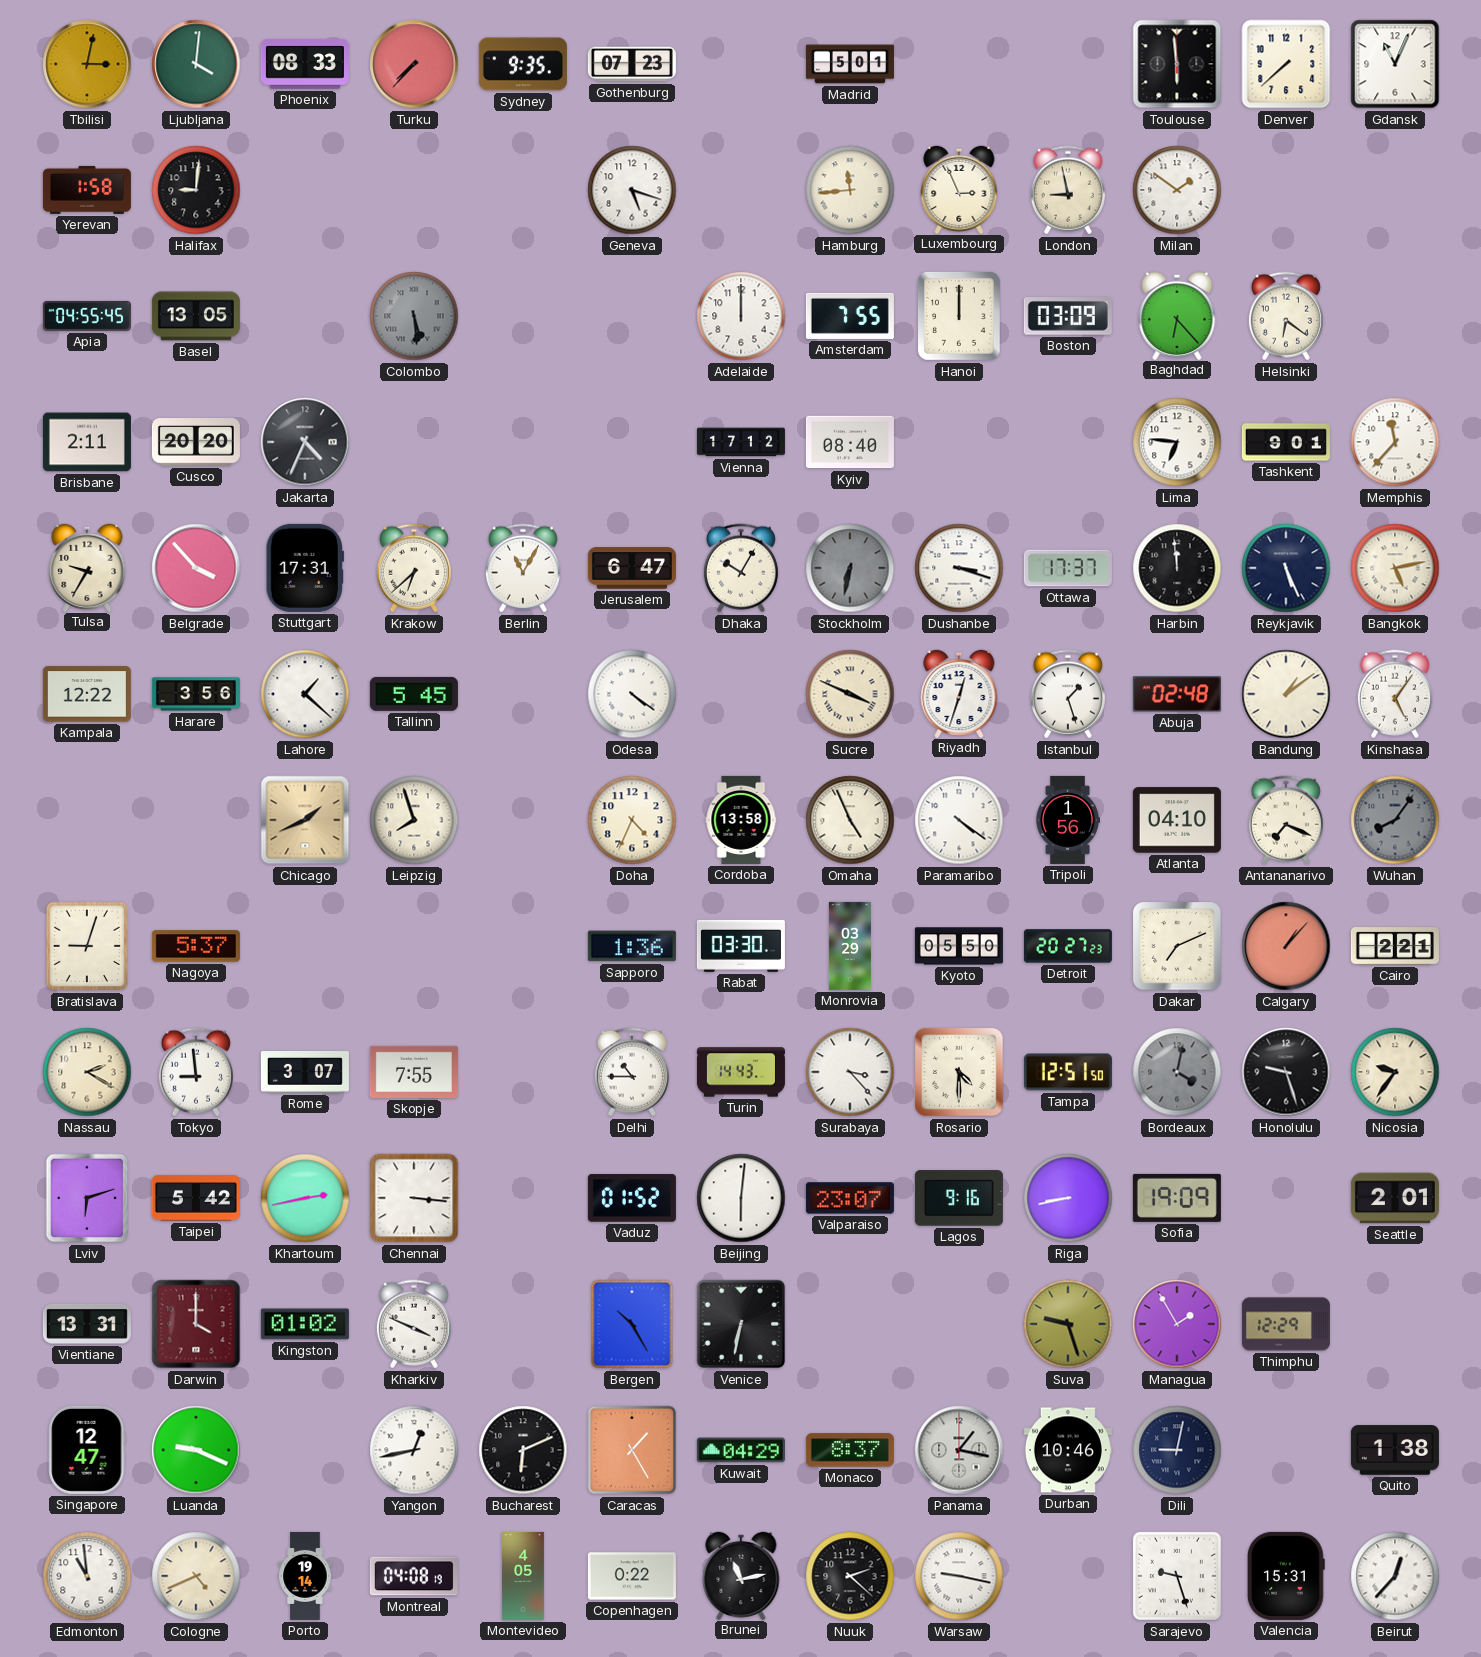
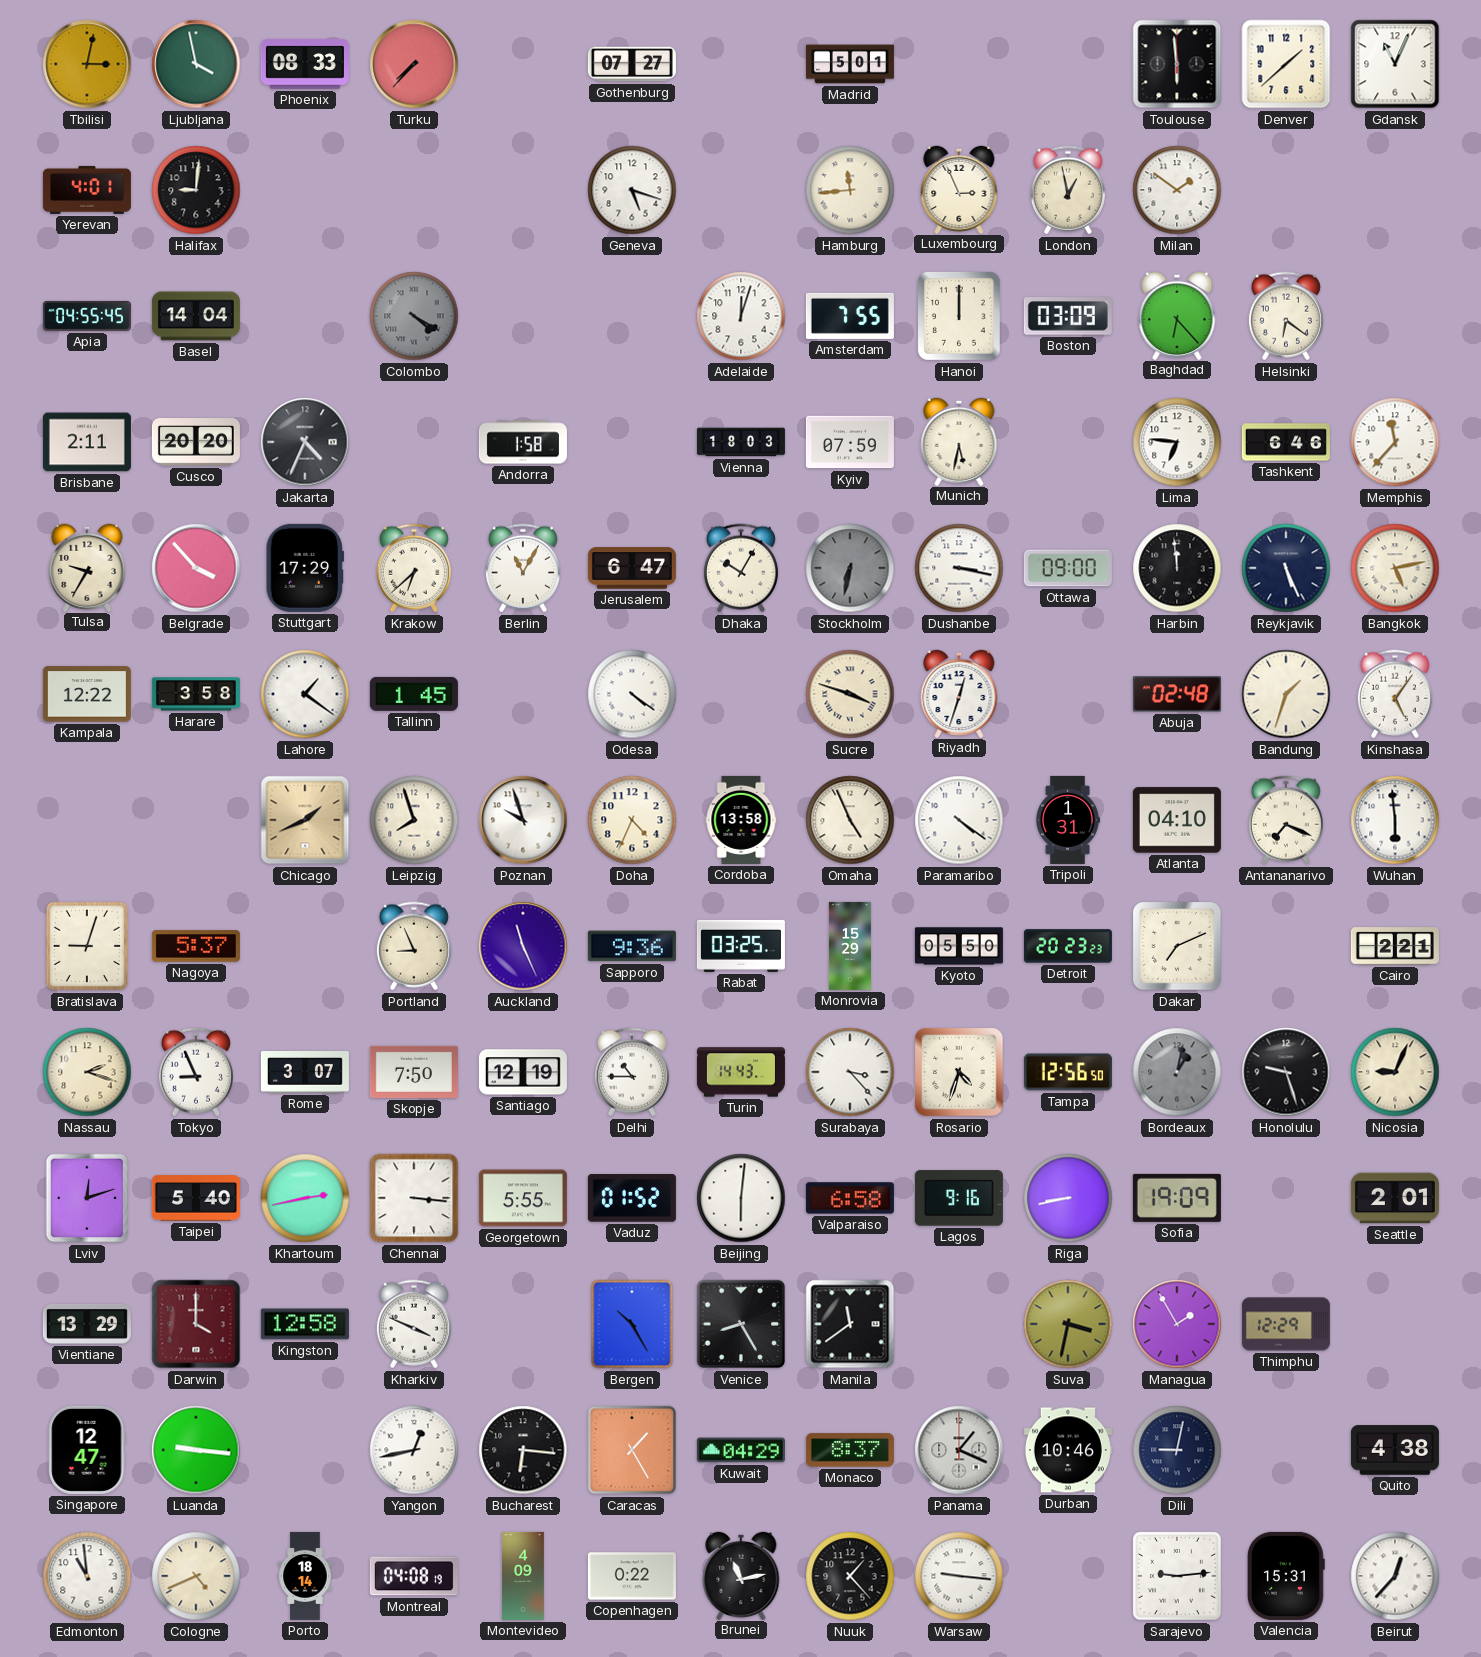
Ljubljana: 4:01 -> 3:58
Sydney: 9:35 -> none
Gothenburg: 07:23 -> 07:27
Denver: 7:38 -> 1:38
Yerevan: 1:58 -> 4:01
London: 8:58 -> 12:58
Basel: 13:05 -> 14:04
Colombo: 5:29 -> 4:20
Adelaide: 12:00 -> 12:03
Andorra: none -> 1:58
Vienna: 17:12 -> 18:03
Kyiv: 08:40 -> 07:59
Munich: none -> 5:32
Tashkent: 9:01 -> 6:46
Stuttgart: 17:31 -> 17:29
Dushanbe: 3:18 -> 3:17
Ottawa: 17:37 -> 09:00
Harare: 3:56 -> 3:58
Lahore: 1:22 -> 1:21
Tallinn: 5:45 -> 1:45
Sucre: 3:49 -> 3:48
Istanbul: 1:27 -> none
Bandung: 1:09 -> 1:33
Poznan: none -> 9:57
Tripoli: 1:56 -> 1:31
Wuhan: 8:06 -> 5:59
Wuhan dial: grey -> white
Portland: none -> 8:56
Auckland: none -> 11:26
Sapporo: 1:36 -> 9:36
Rabat: 03:30 -> 03:25
Monrovia: 03:29 -> 15:29
Detroit: 20:27 -> 20:23
Calgary: 1:07 -> none
Nassau: 2:20 -> 2:18
Tokyo: 8:59 -> 8:56
Skopje: 7:55 -> 7:50
Santiago: none -> 12:19
Rosario: 4:30 -> 4:33
Tampa: 12:51 -> 12:56
Bordeaux: 4:02 -> 1:02
Nicosia: 9:36 -> 9:04
Lviv: 6:12 -> 12:12
Taipei: 5:42 -> 5:40
Georgetown: none -> 5:55
Valparaiso: 23:07 -> 6:58
Vientiane: 13:31 -> 13:29
Kingston: 01:02 -> 12:58
Venice: 6:32 -> 8:25
Manila: none -> 11:39
Suva: 9:27 -> 3:32
Luanda: 9:19 -> 9:16
Bucharest: 6:11 -> 6:16
Panama: 1:17 -> 1:19
Quito: 1:38 -> 4:38
Porto: 19:14 -> 18:14
Montevideo: 4:05 -> 4:09
Nuuk: 2:22 -> 1:23
Warsaw: 9:17 -> 9:16
Sarajevo: 9:27 -> 9:14
